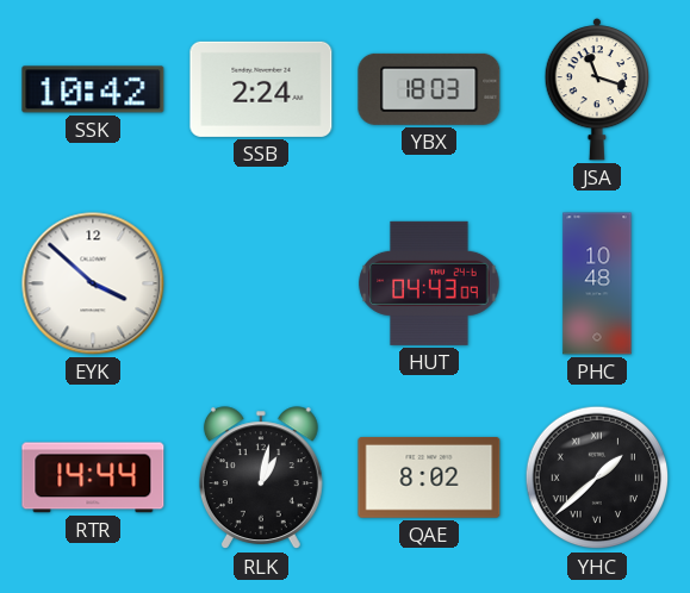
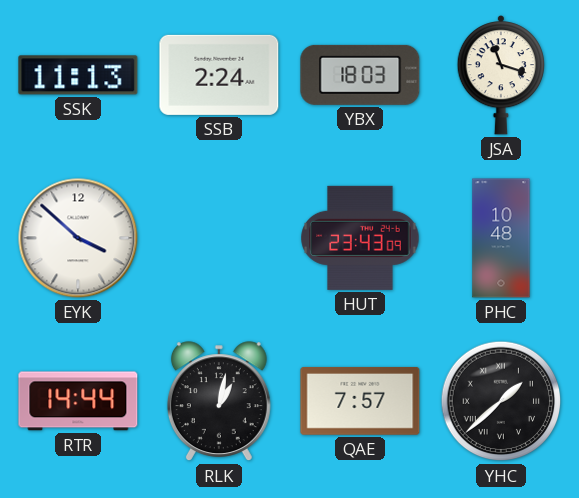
SSK: 10:42 -> 11:13
HUT: 04:43 -> 23:43
QAE: 8:02 -> 7:57
